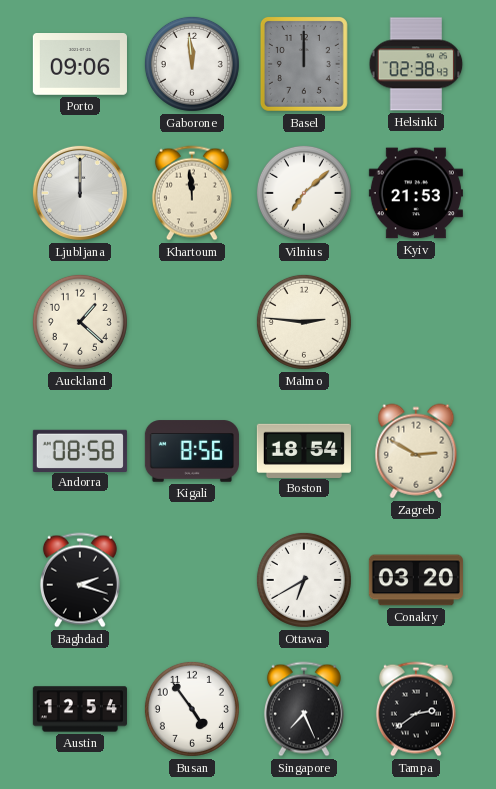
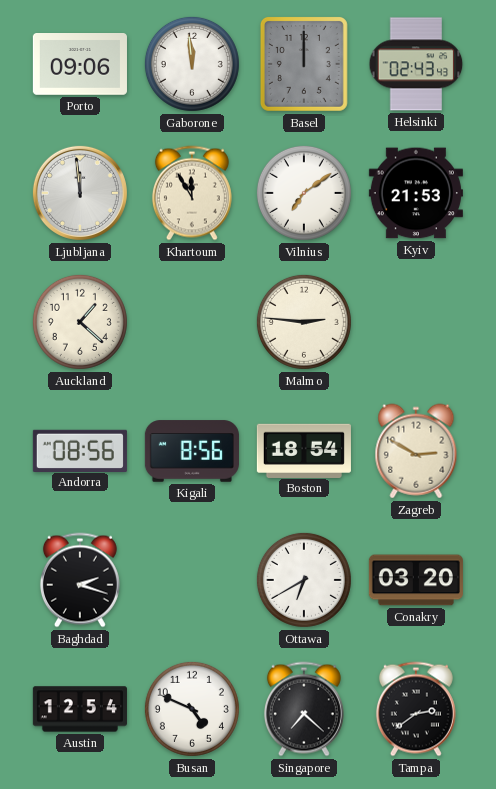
Helsinki: 02:38 -> 02:43
Ljubljana: 12:00 -> 11:59
Khartoum: 11:59 -> 11:55
Vilnius: 7:08 -> 7:09
Andorra: 08:58 -> 08:56
Busan: 4:54 -> 4:49
Singapore: 7:26 -> 7:22
